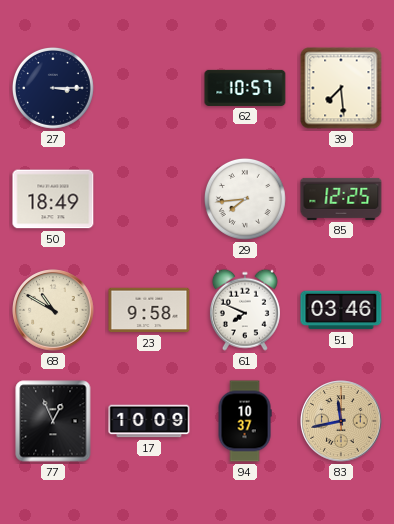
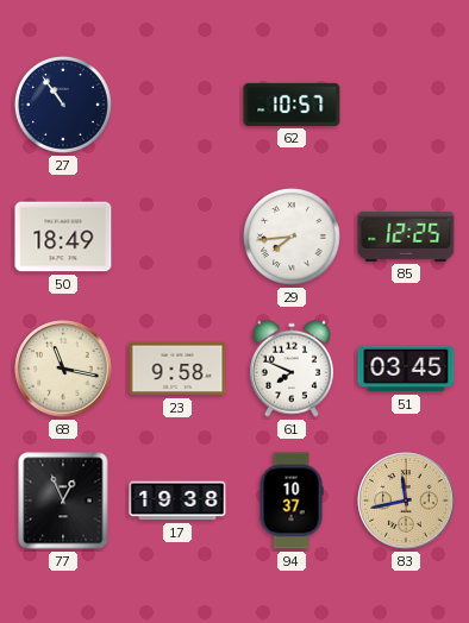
27: 3:15 -> 10:54
39: 7:29 -> none
68: 10:50 -> 11:17
51: 03:46 -> 03:45
17: 10:09 -> 19:38
